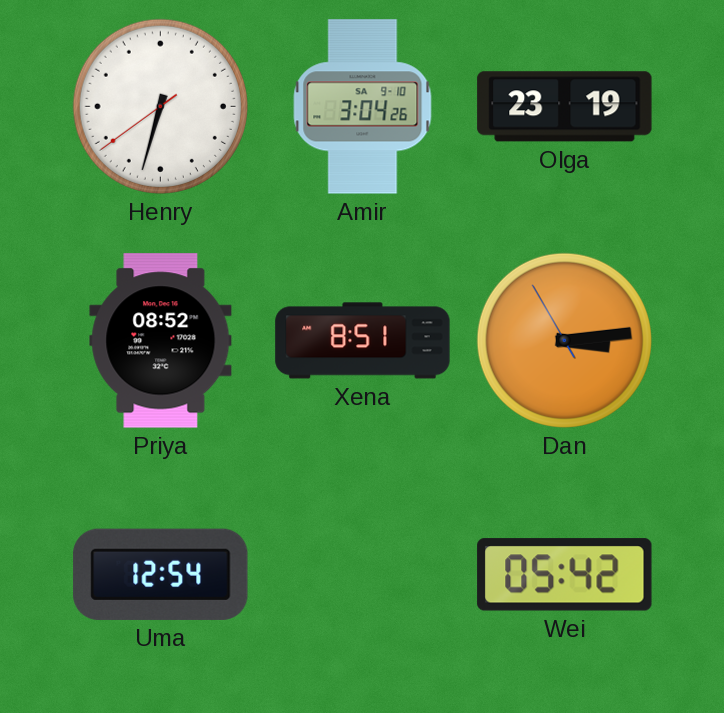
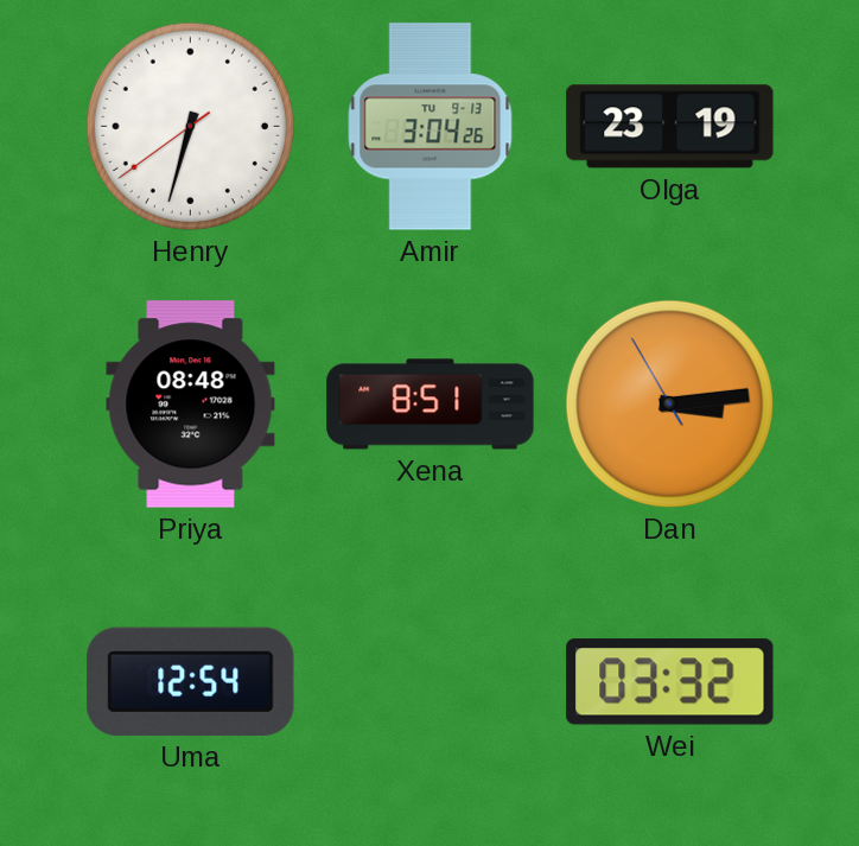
Amir date: SA 9-10 -> TU 9-13
Priya: 08:52 -> 08:48
Wei: 05:42 -> 03:32
